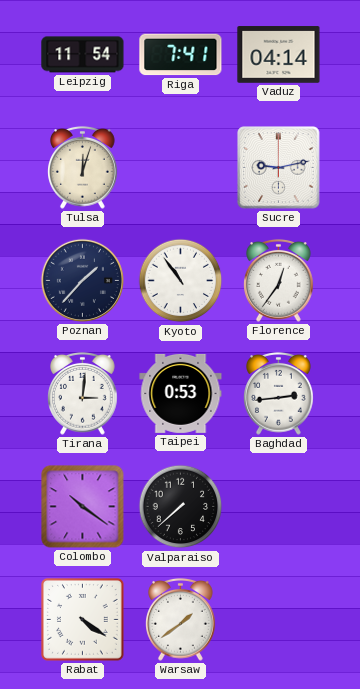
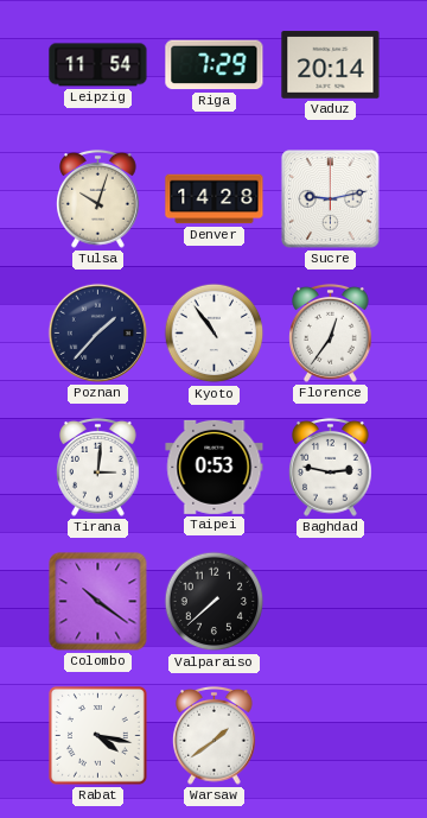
Riga: 7:41 -> 7:29
Vaduz: 04:14 -> 20:14
Tulsa: 12:03 -> 10:03
Denver: none -> 14:28
Baghdad: 2:44 -> 2:47
Rabat: 4:21 -> 4:17
